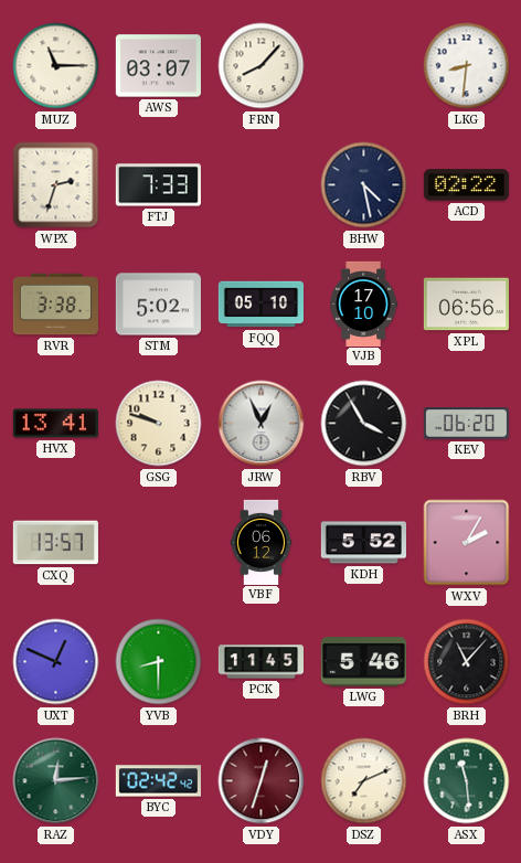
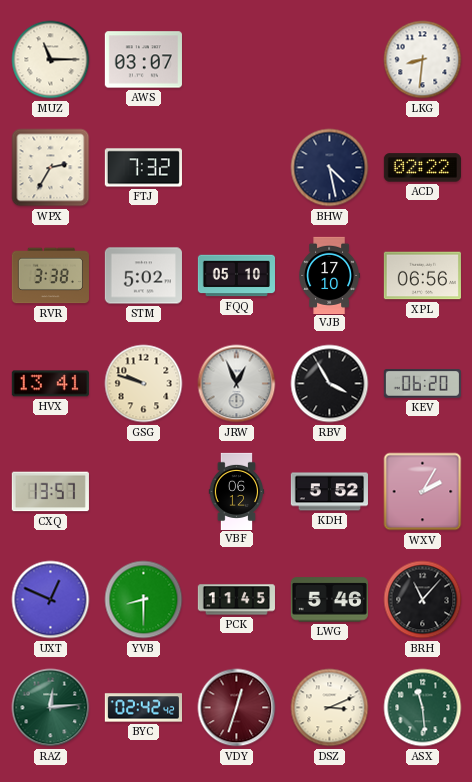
FRN: 8:07 -> none
WPX: 2:33 -> 2:35
FTJ: 7:33 -> 7:32
DSZ: 7:11 -> 3:11
